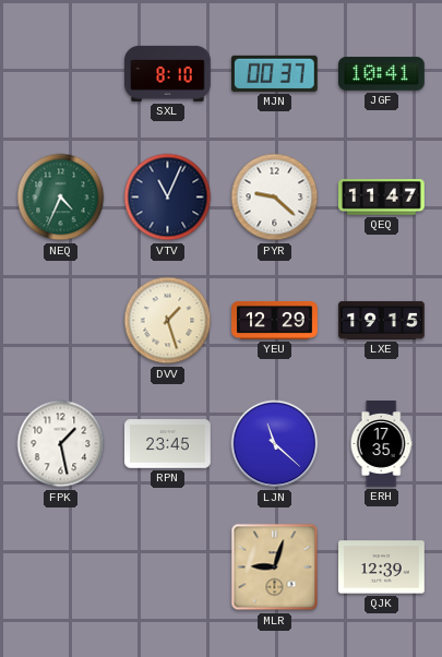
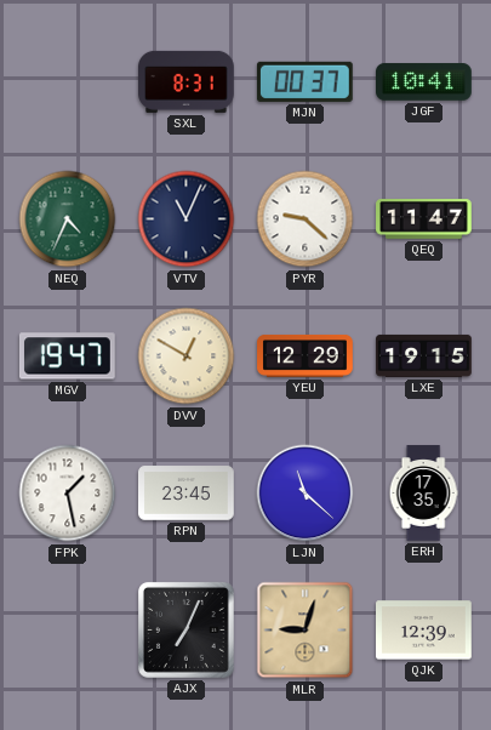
SXL: 8:10 -> 8:31
MGV: none -> 19:47
DVV: 1:27 -> 12:50
AJX: none -> 7:04
